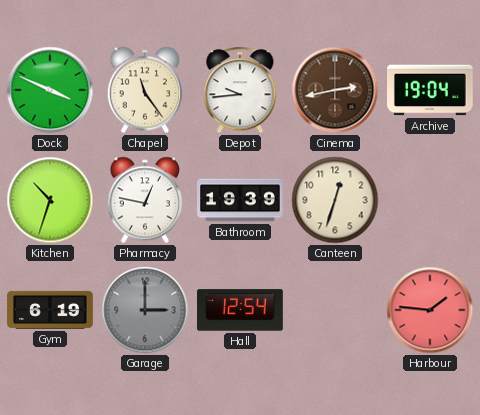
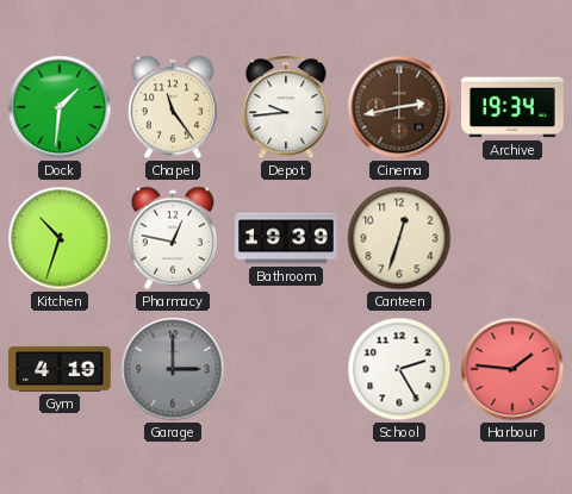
Dock: 3:49 -> 1:31
Archive: 19:04 -> 19:34
Gym: 6:19 -> 4:19
Hall: 12:54 -> none
School: none -> 2:25
